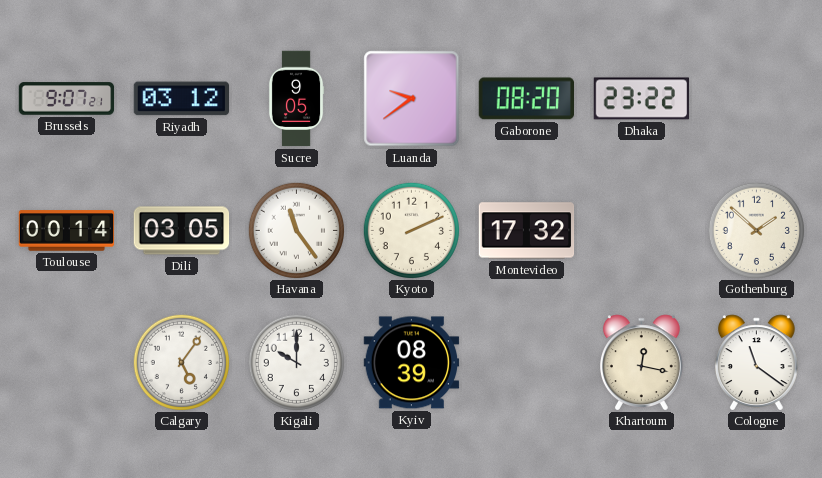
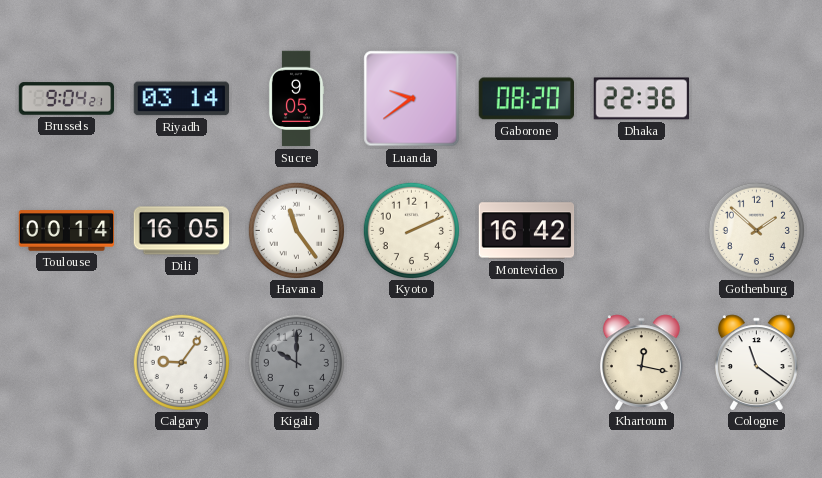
Brussels: 9:07 -> 9:04
Riyadh: 03:12 -> 03:14
Dhaka: 23:22 -> 22:36
Dili: 03:05 -> 16:05
Montevideo: 17:32 -> 16:42
Calgary: 5:06 -> 9:06
Kigali dial: white -> grey
Kyiv: 08:39 -> none
